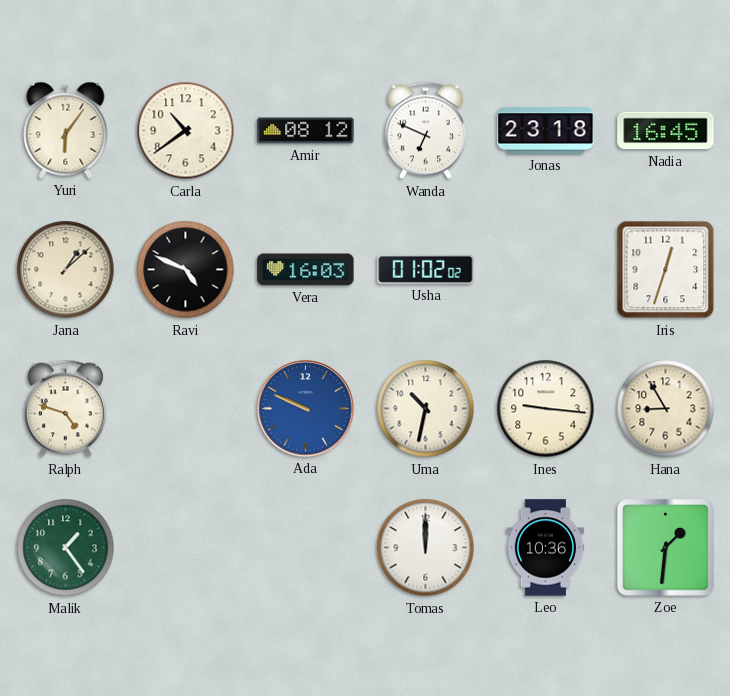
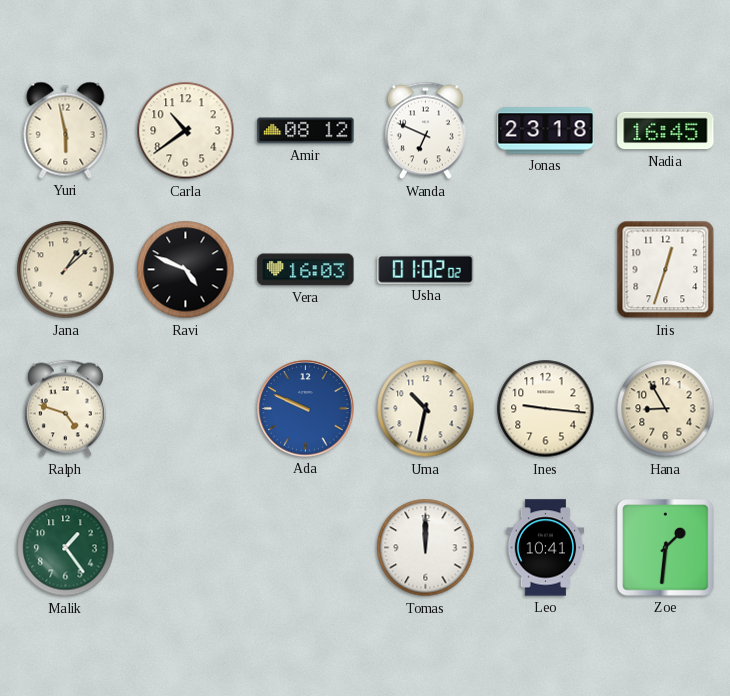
Yuri: 6:06 -> 5:58
Leo: 10:36 -> 10:41
